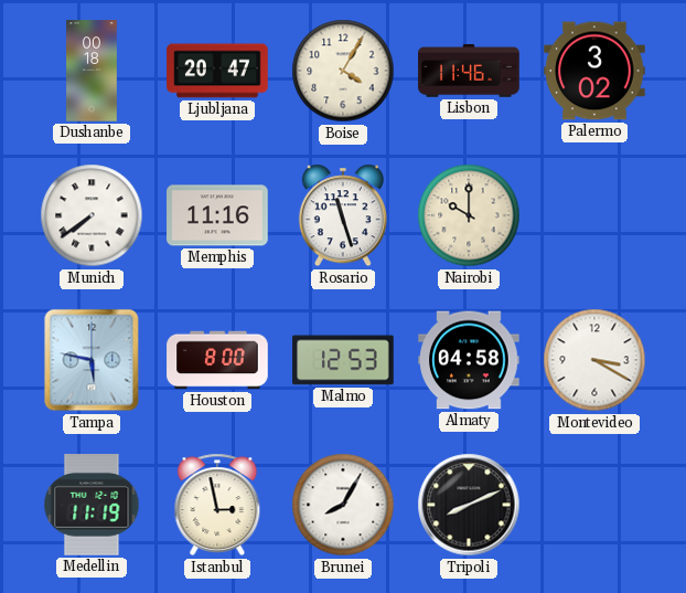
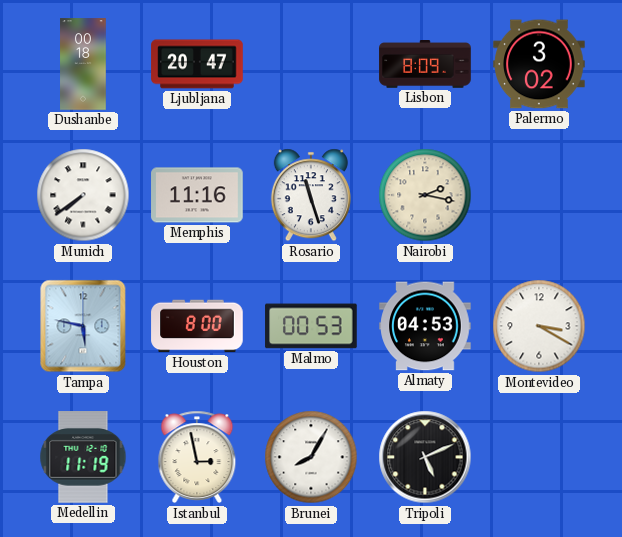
Boise: 4:05 -> none
Lisbon: 11:46 -> 8:09
Nairobi: 10:00 -> 2:17
Malmo: 12:53 -> 00:53
Almaty: 04:58 -> 04:53
Tripoli: 8:11 -> 5:11
